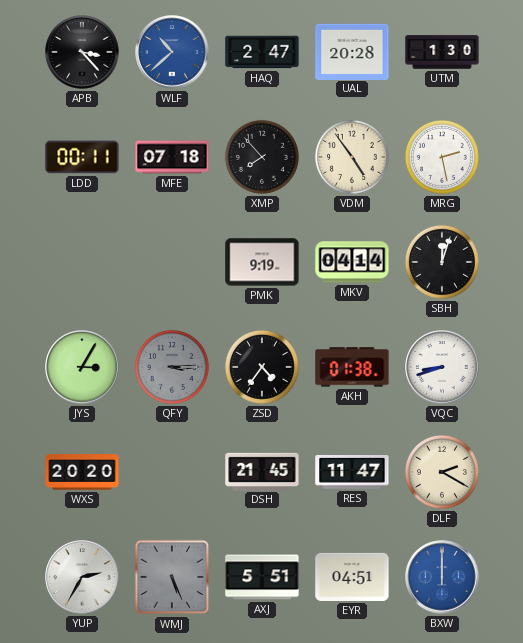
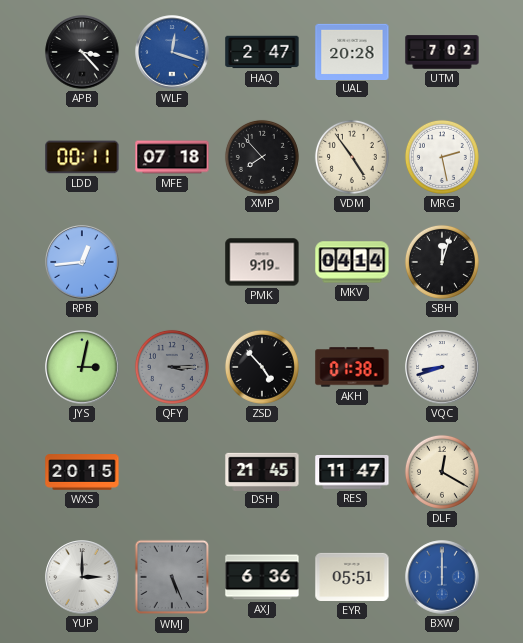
WLF: 10:38 -> 12:18
UTM: 1:30 -> 7:02
RPB: none -> 12:44
JYS: 3:05 -> 3:02
ZSD: 4:36 -> 4:53
WXS: 20:20 -> 20:15
DLF: 2:20 -> 12:20
YUP: 2:35 -> 3:00
AXJ: 5:51 -> 6:36
EYR: 04:51 -> 05:51
